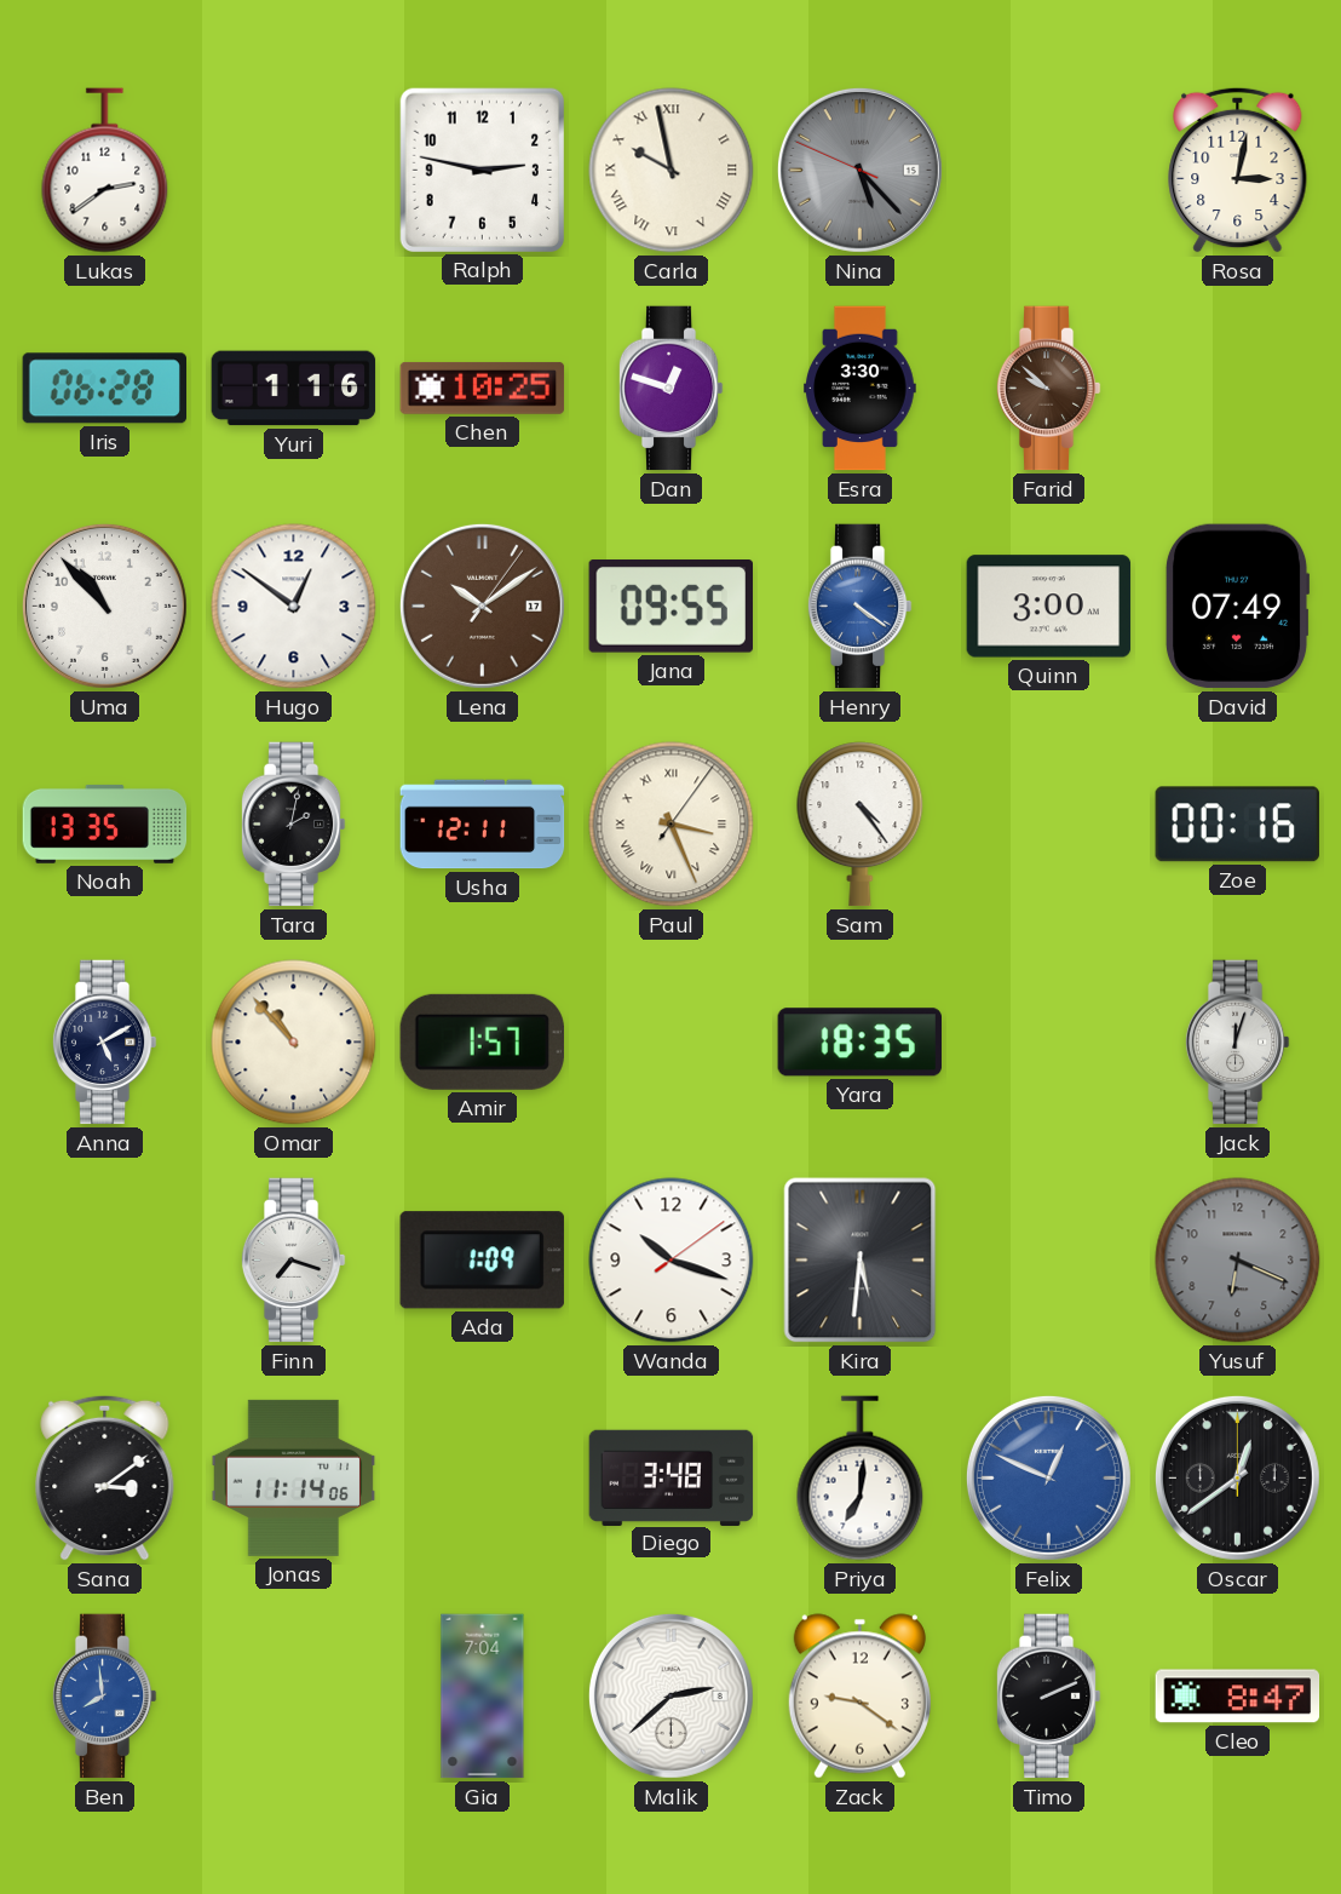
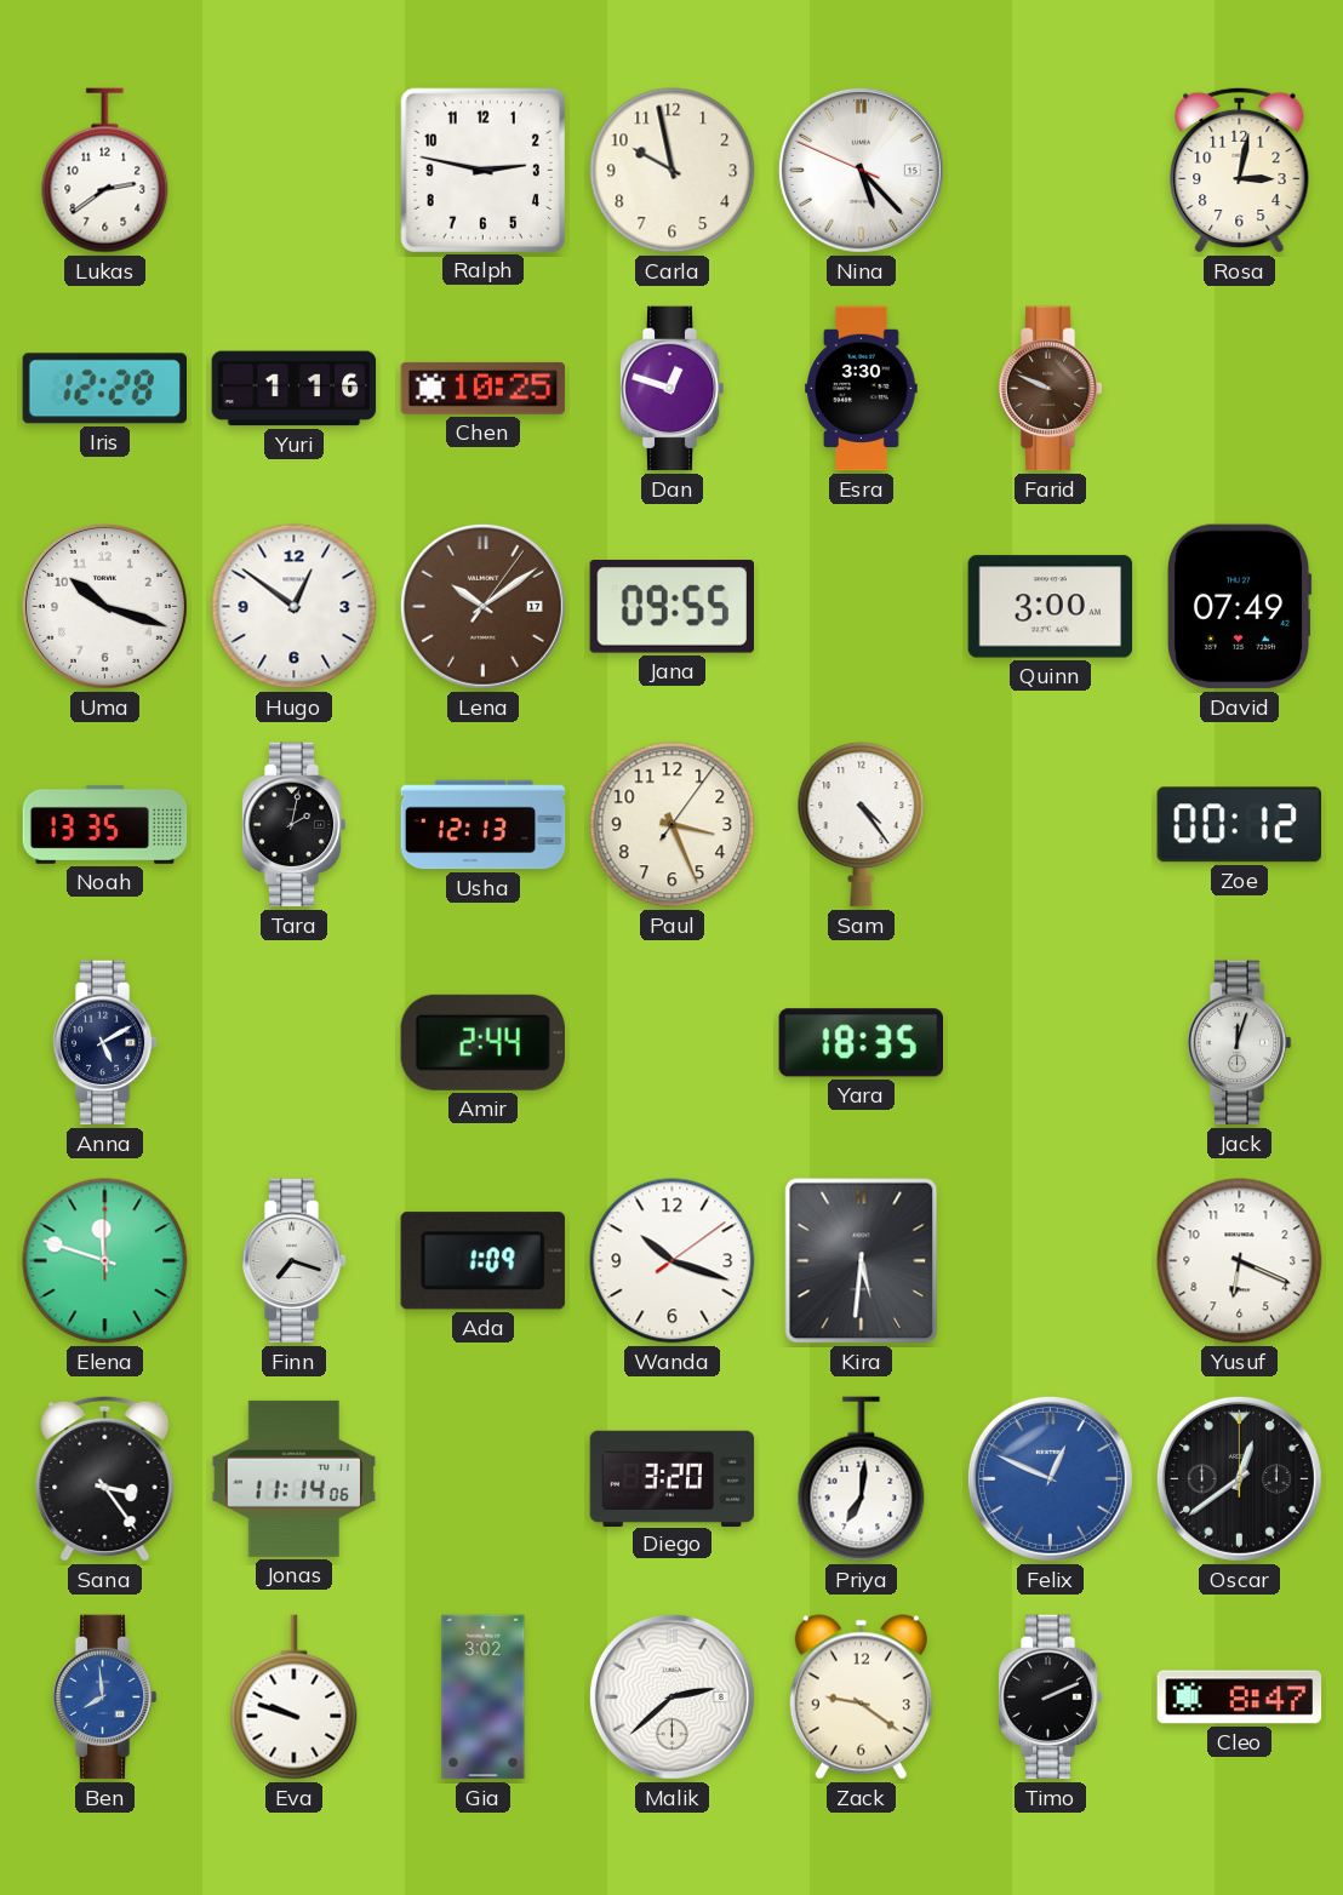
Carla numerals: Roman -> Arabic
Nina dial: grey -> white
Iris: 06:28 -> 12:28
Farid: 9:52 -> 9:49
Uma: 10:53 -> 10:18
Henry: 4:21 -> none
Usha: 12:11 -> 12:13
Paul numerals: Roman -> Arabic
Zoe: 00:16 -> 00:12
Omar: 10:53 -> none
Amir: 1:57 -> 2:44
Elena: none -> 11:48
Yusuf dial: grey -> white
Sana: 3:09 -> 3:24
Diego: 3:48 -> 3:20
Eva: none -> 9:48
Gia: 7:04 -> 3:02
